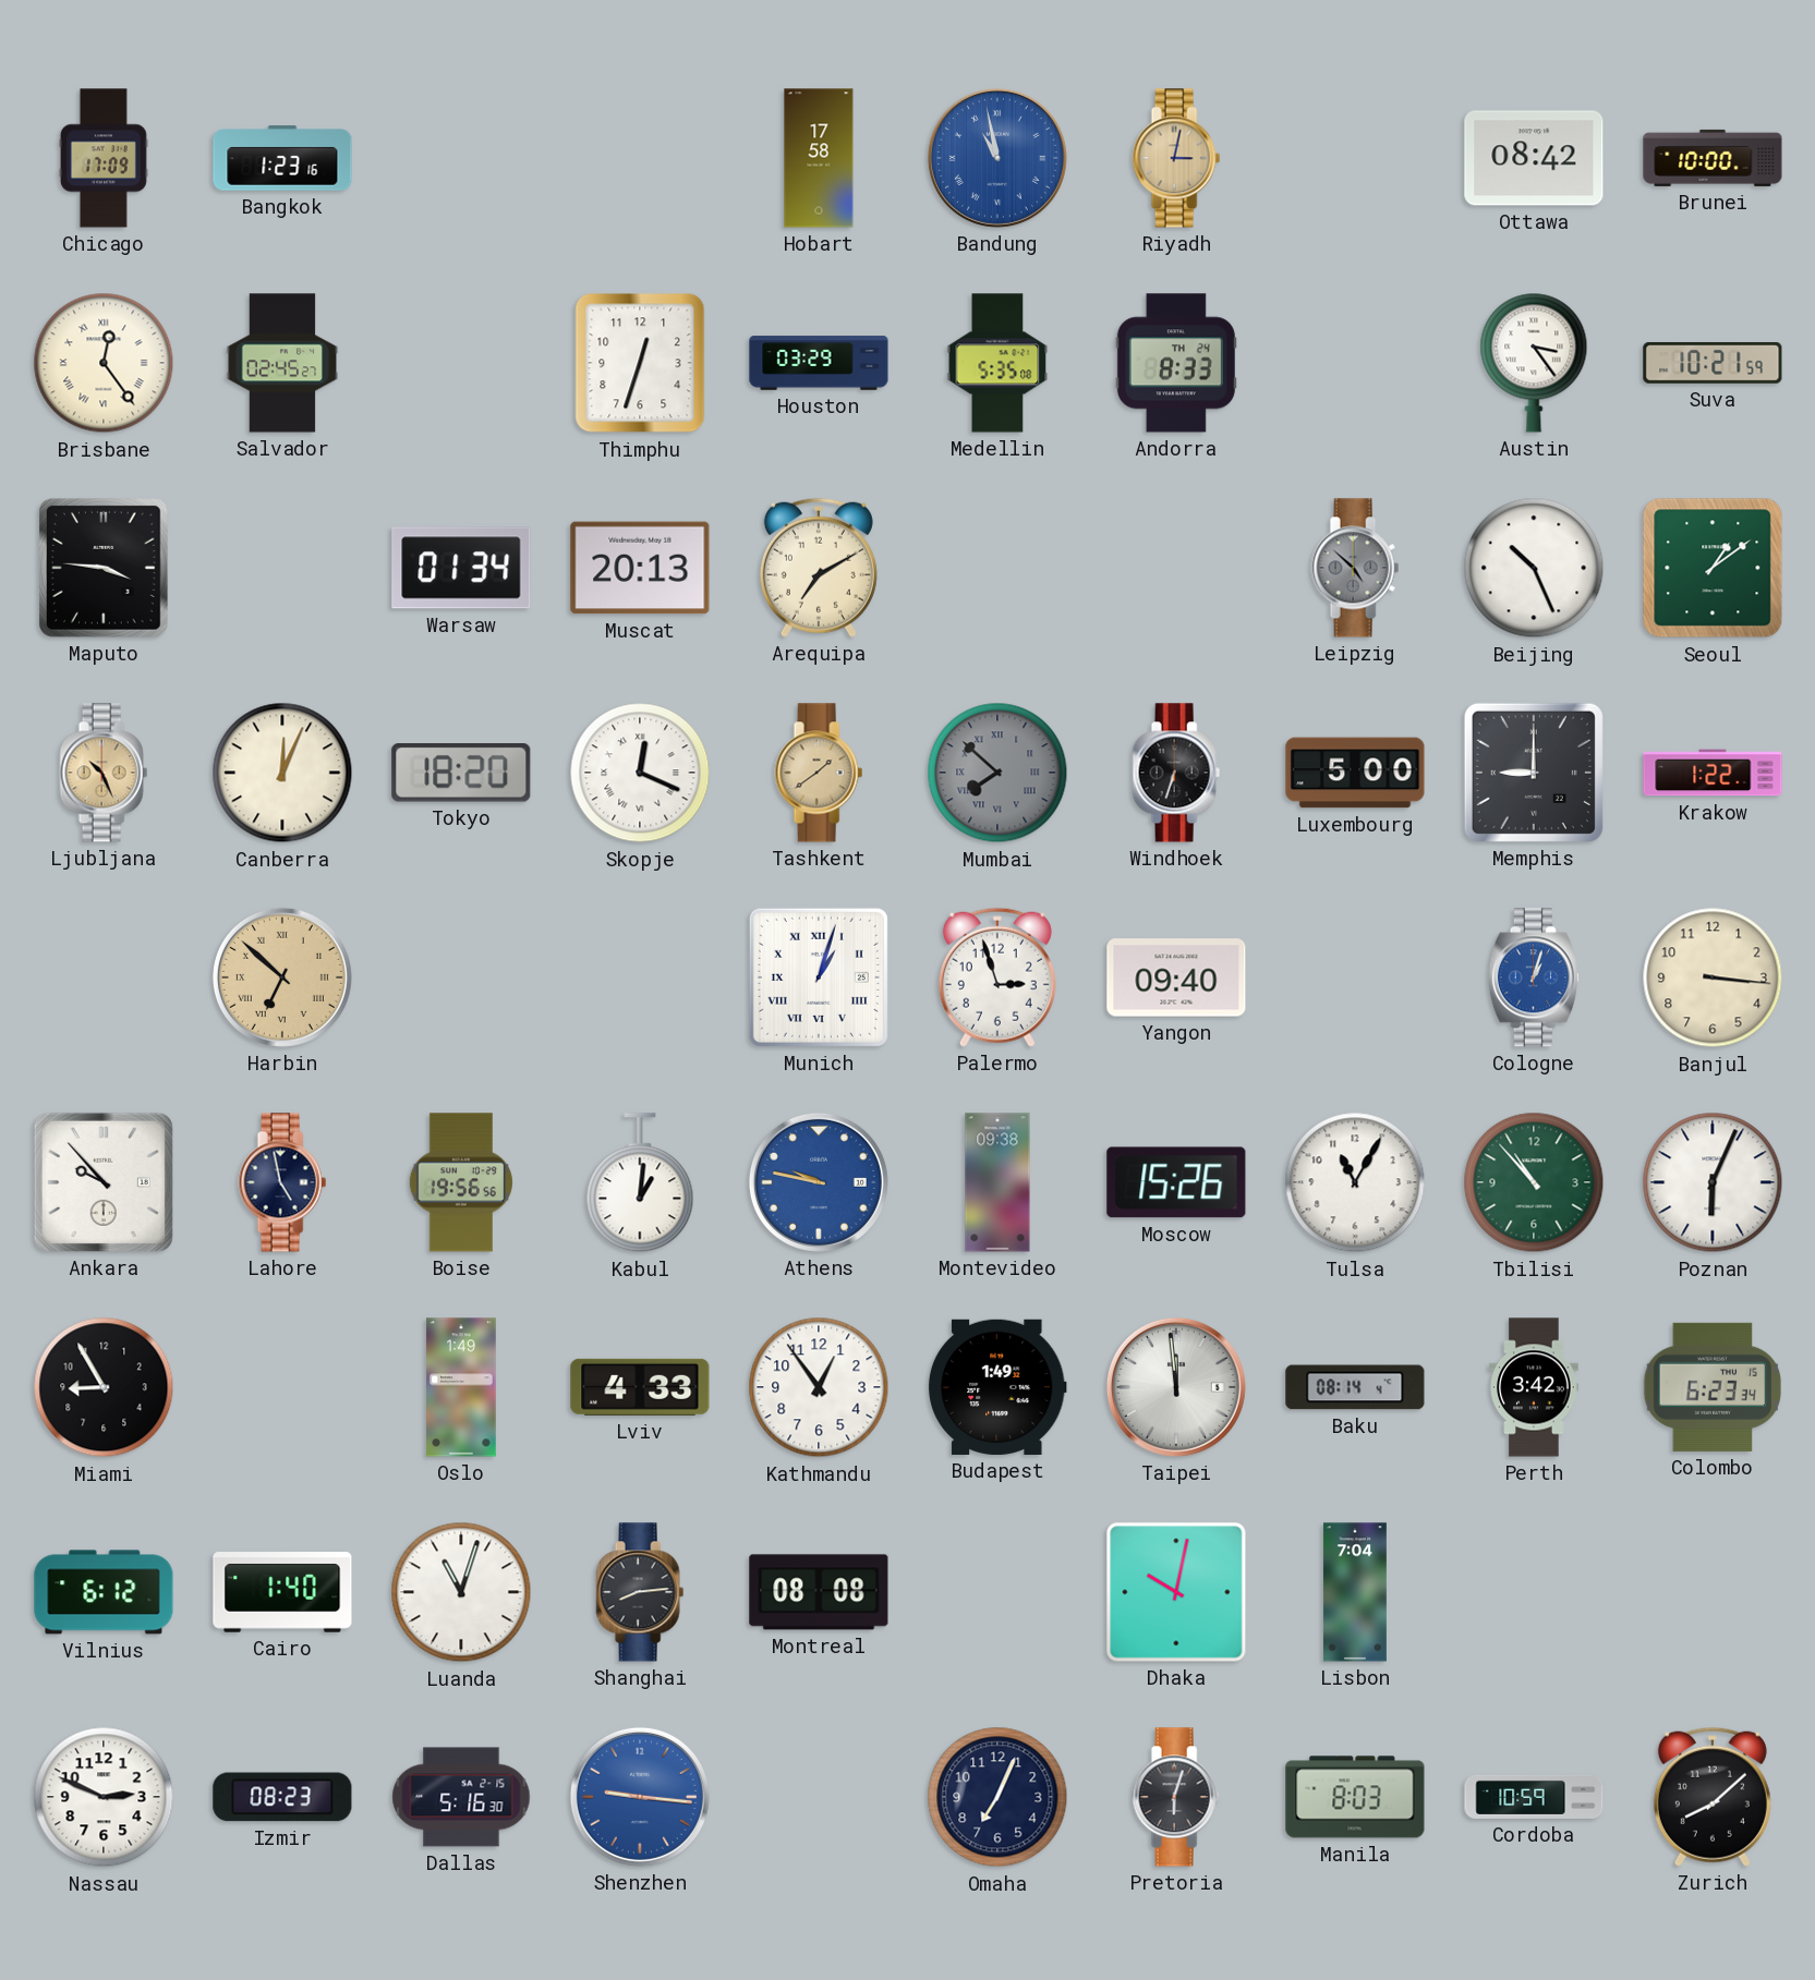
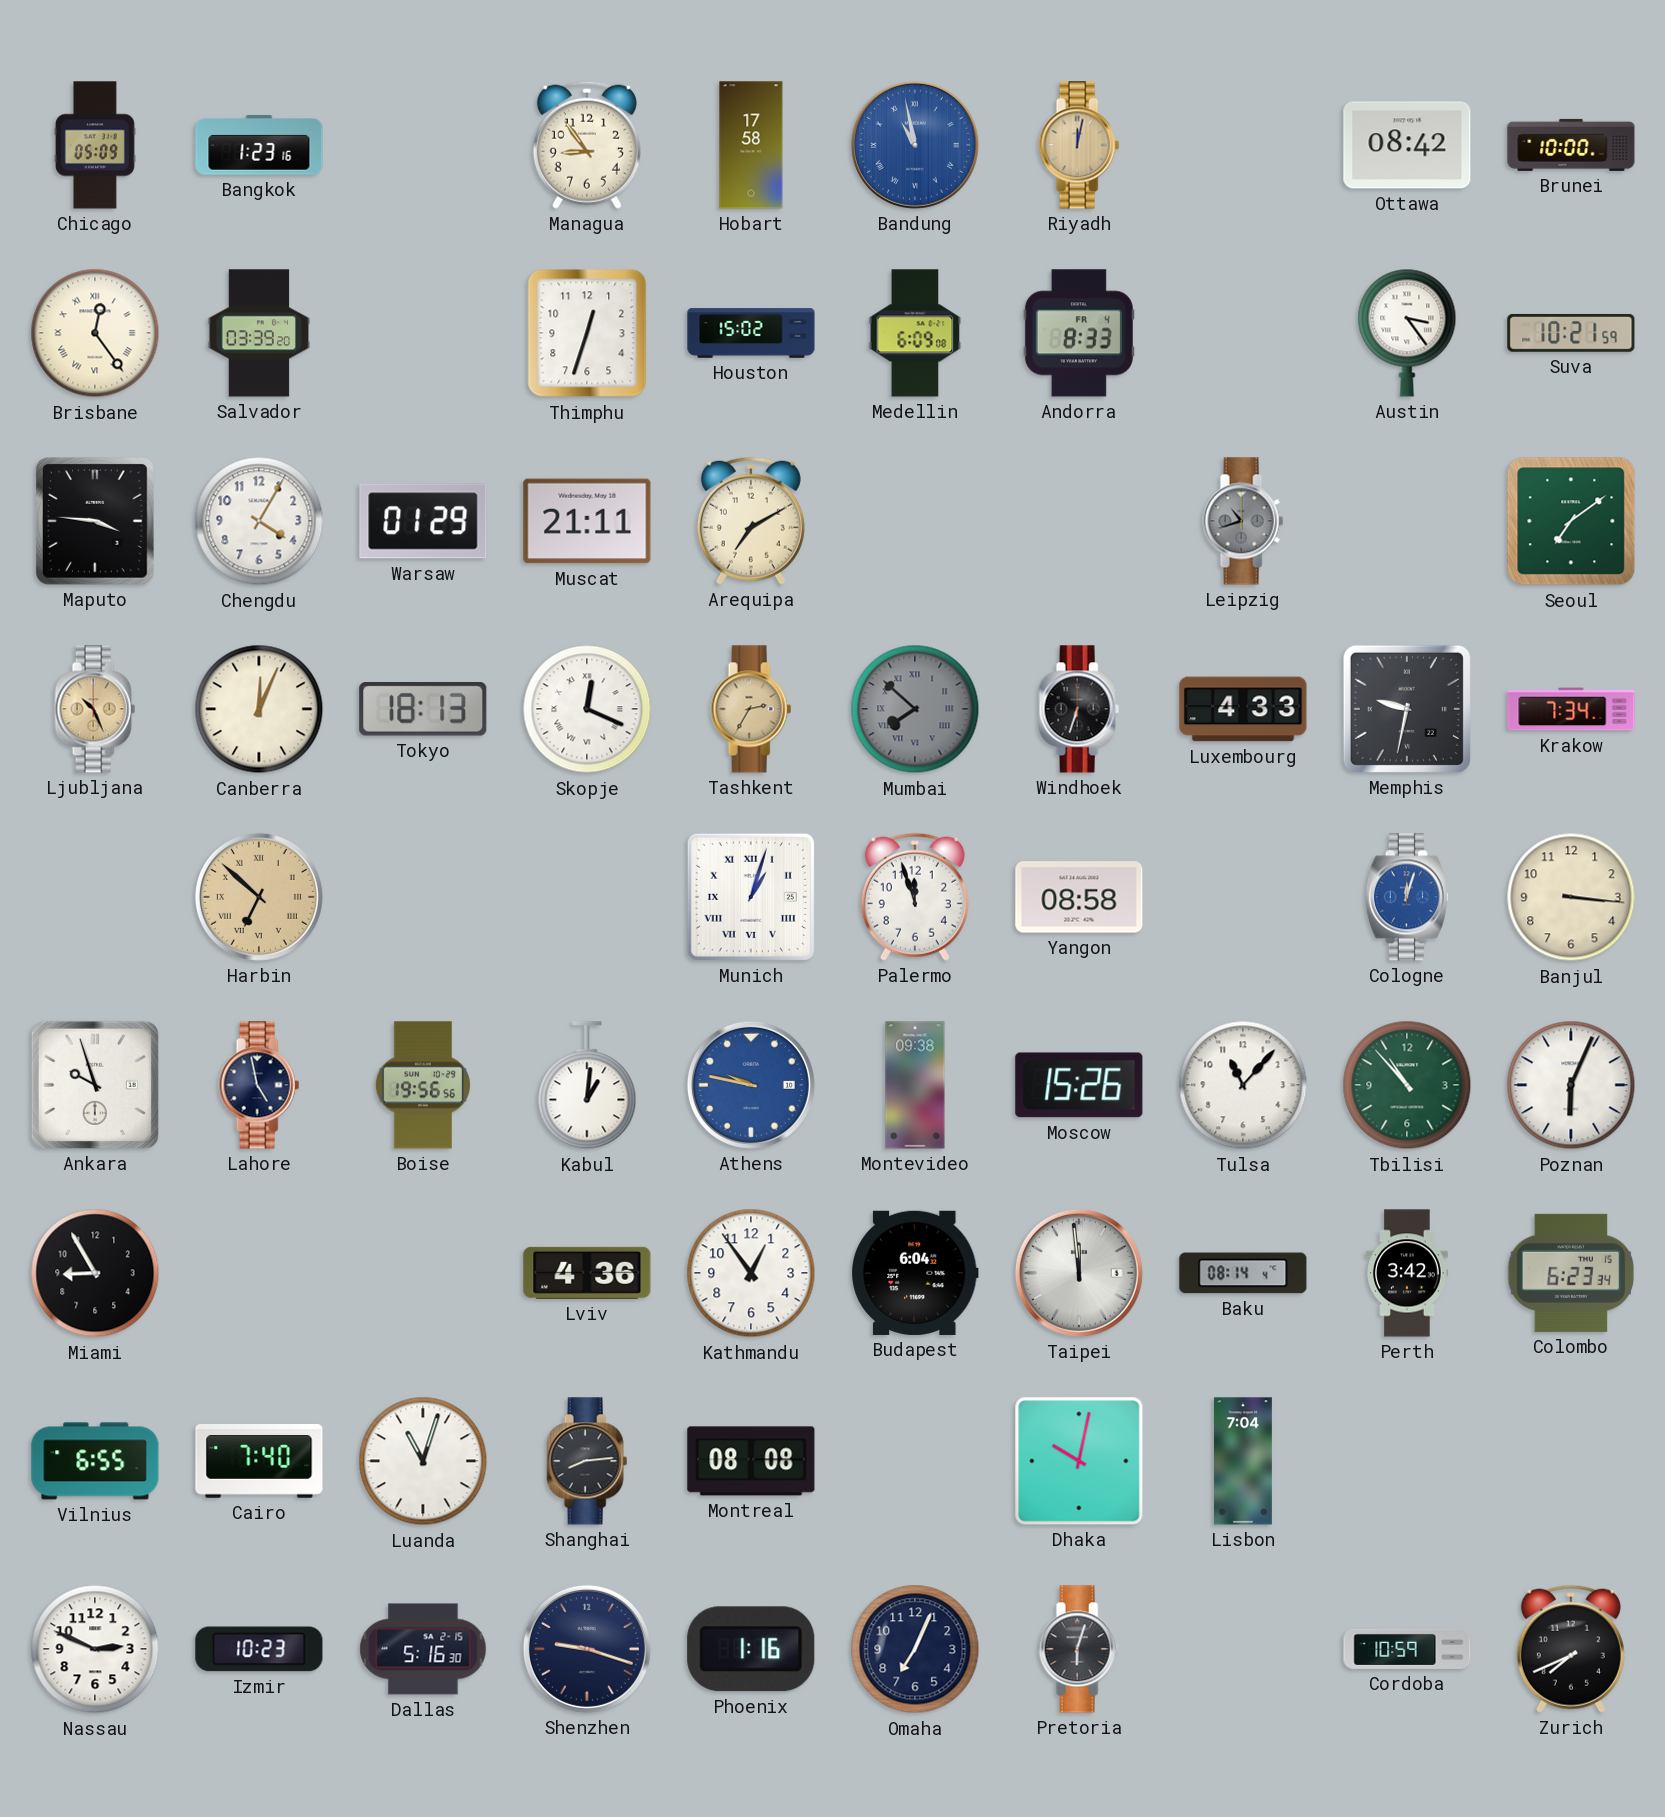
Chicago: 17:09 -> 05:09
Managua: none -> 8:54
Riyadh: 3:02 -> 12:02
Salvador: 02:45 -> 03:39
Houston: 03:29 -> 15:02
Medellin: 5:35 -> 6:09
Andorra date: TH 24 -> FR 4
Chengdu: none -> 4:05
Warsaw: 01:34 -> 01:29
Muscat: 20:13 -> 21:11
Leipzig: 4:52 -> 10:42
Beijing: 10:26 -> none
Seoul: 1:09 -> 7:09
Tokyo: 18:20 -> 18:13
Tashkent: 1:39 -> 2:35
Luxembourg: 5:00 -> 4:33
Memphis: 9:00 -> 9:32
Krakow: 1:22 -> 7:34
Palermo: 2:57 -> 11:57
Yangon: 09:40 -> 08:58
Cologne: 1:03 -> 12:03
Ankara: 9:53 -> 9:57
Tulsa: 11:05 -> 11:07
Oslo: 1:49 -> none
Lviv: 4:33 -> 4:36
Budapest: 1:49 -> 6:04
Vilnius: 6:12 -> 6:55
Cairo: 1:40 -> 7:40
Izmir: 08:23 -> 10:23
Shenzhen: 9:16 -> 9:18
Shenzhen dial: blue -> navy
Phoenix: none -> 1:16
Manila: 8:03 -> none
Zurich: 8:08 -> 7:41
